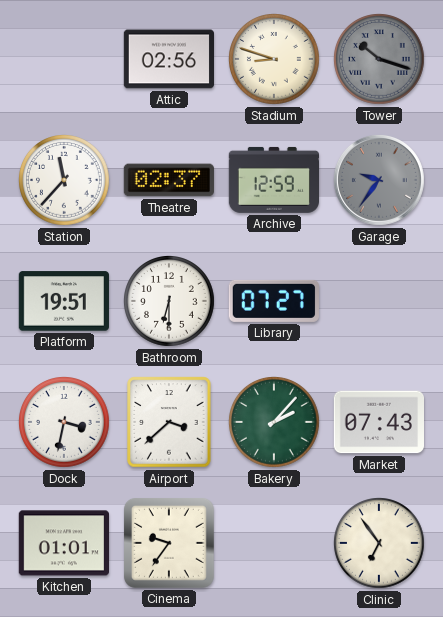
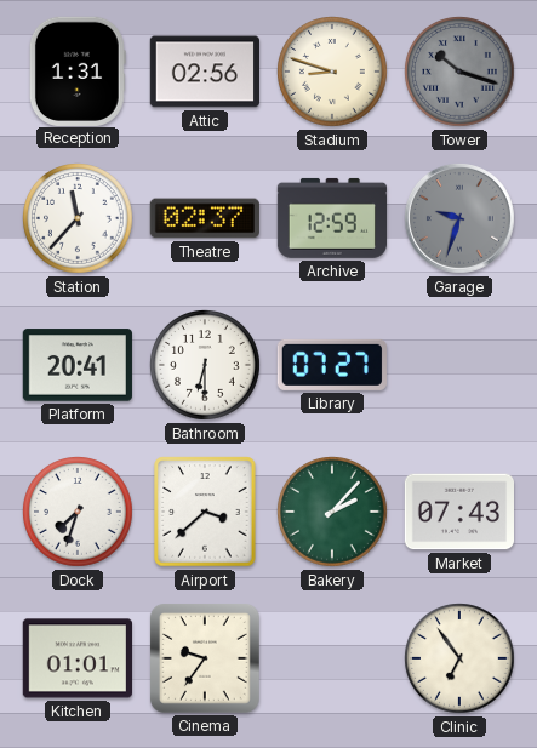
Reception: none -> 1:31
Garage: 9:36 -> 9:33
Platform: 19:51 -> 20:41
Dock: 3:32 -> 7:33
